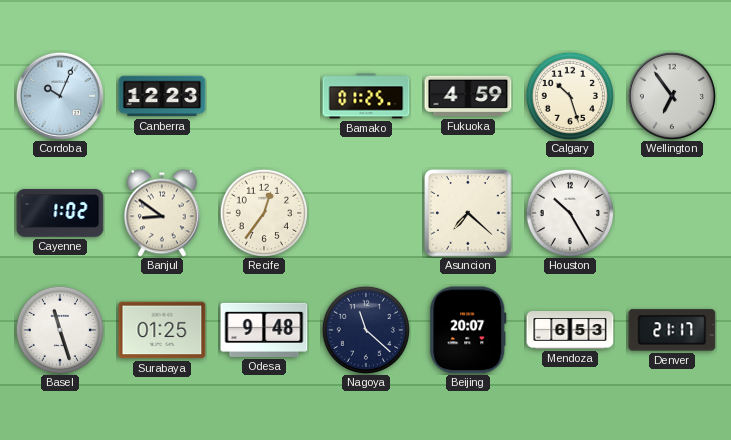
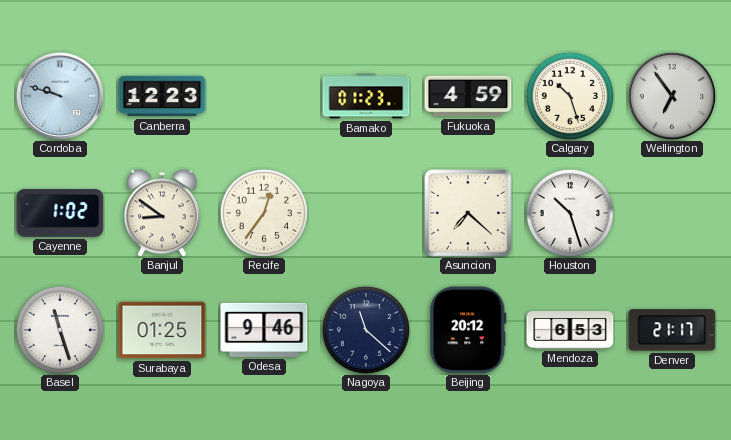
Cordoba: 10:04 -> 9:48
Bamako: 01:25 -> 01:23
Houston: 10:25 -> 10:27
Odesa: 9:48 -> 9:46
Beijing: 20:07 -> 20:12
